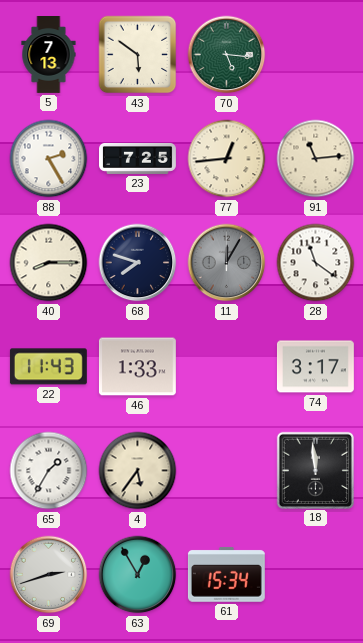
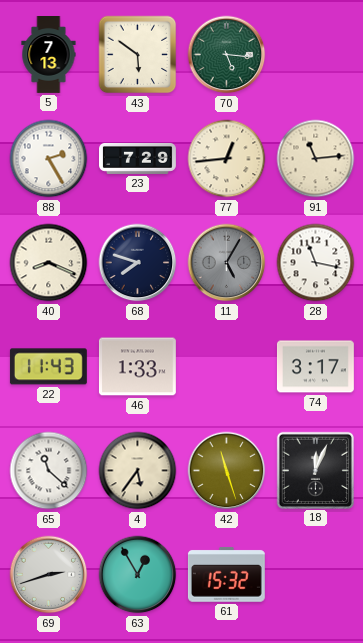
23: 7:25 -> 7:29
40: 8:15 -> 8:19
11: 12:05 -> 5:05
28: 11:21 -> 11:17
65: 1:35 -> 11:22
42: none -> 11:27
18: 11:59 -> 12:04
61: 15:34 -> 15:32
